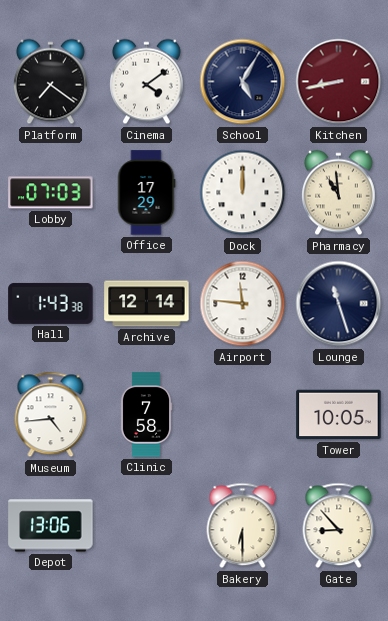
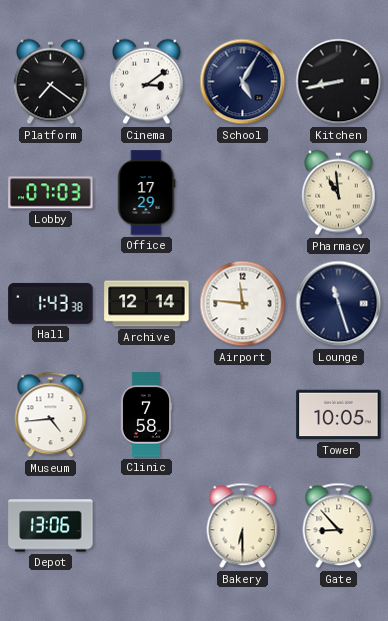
Cinema: 4:09 -> 3:09
Kitchen dial: burgundy -> black
Dock: 12:00 -> none
